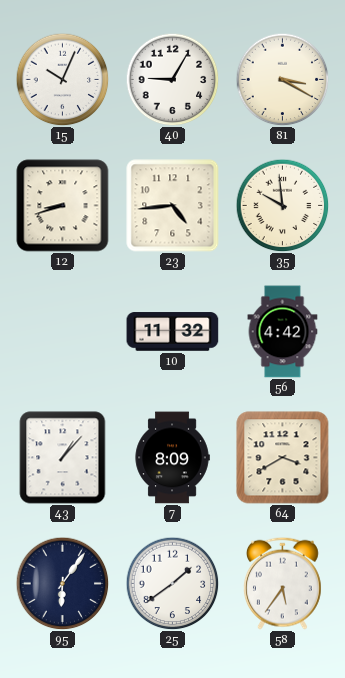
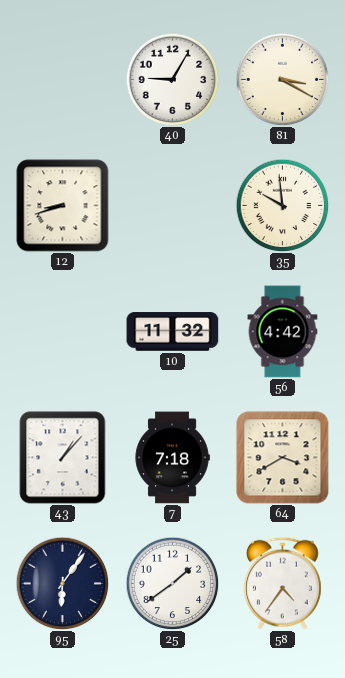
15: 10:04 -> none
23: 4:44 -> none
7: 8:09 -> 7:18
58: 5:36 -> 4:36
